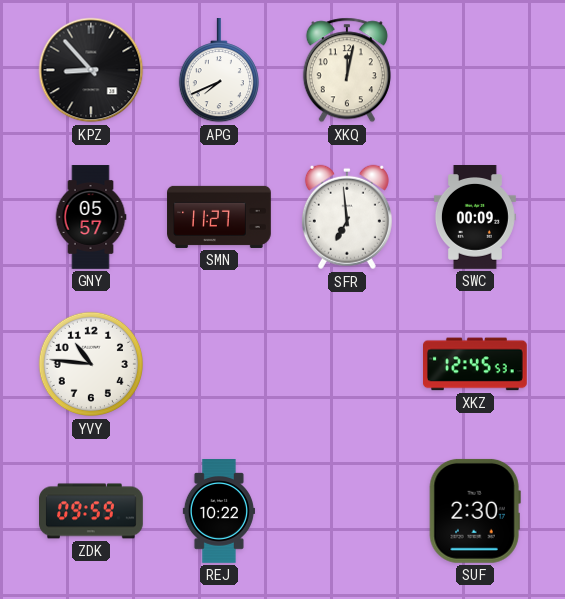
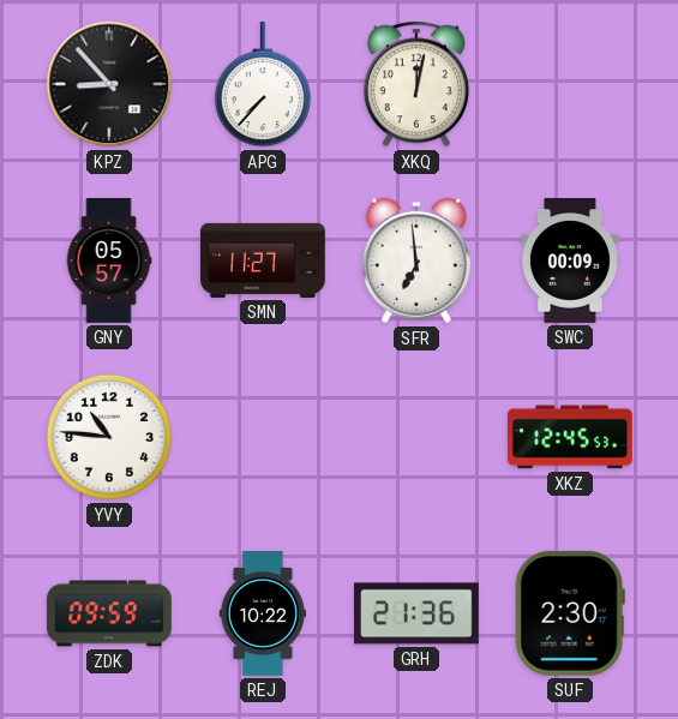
APG: 7:41 -> 7:37
GRH: none -> 21:36
